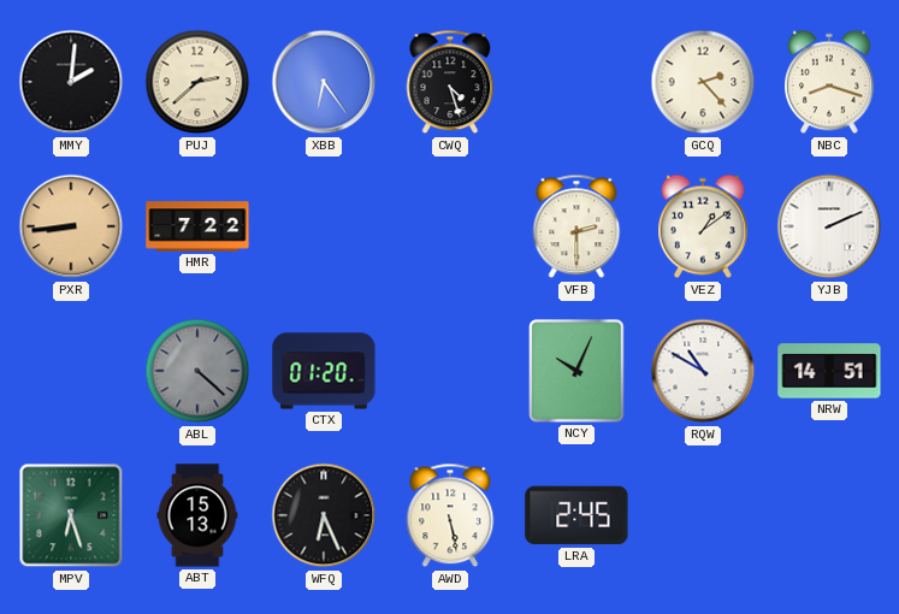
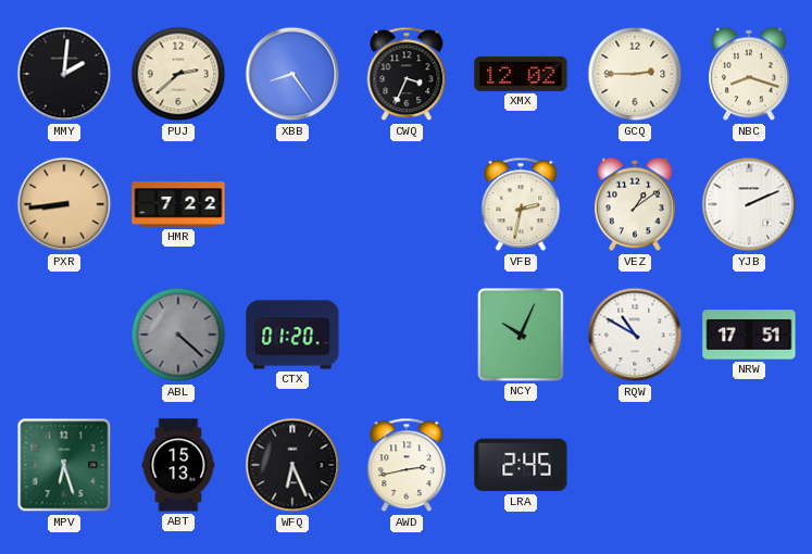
XBB: 6:24 -> 8:24
CWQ: 4:27 -> 3:34
XMX: none -> 12:02
GCQ: 2:23 -> 2:45
VFB: 2:30 -> 2:32
NRW: 14:51 -> 17:51
AWD: 5:28 -> 2:43
